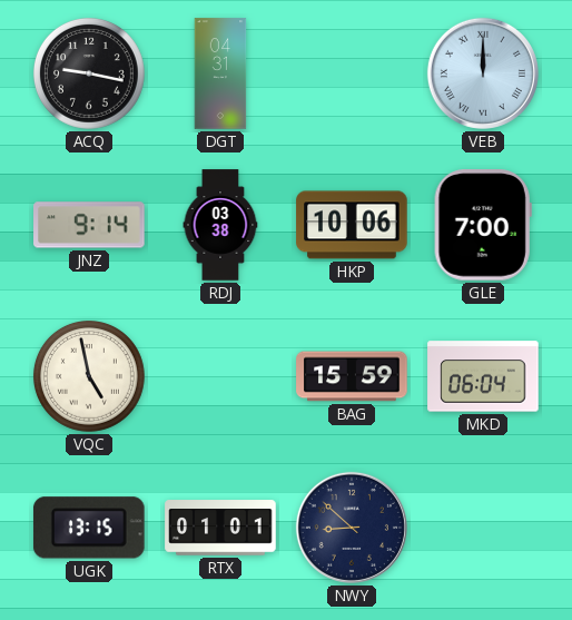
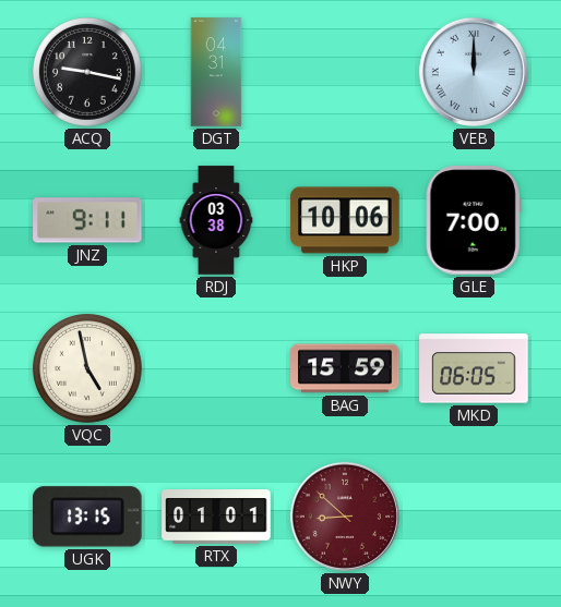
JNZ: 9:14 -> 9:11
MKD: 06:04 -> 06:05
NWY dial: navy -> burgundy
